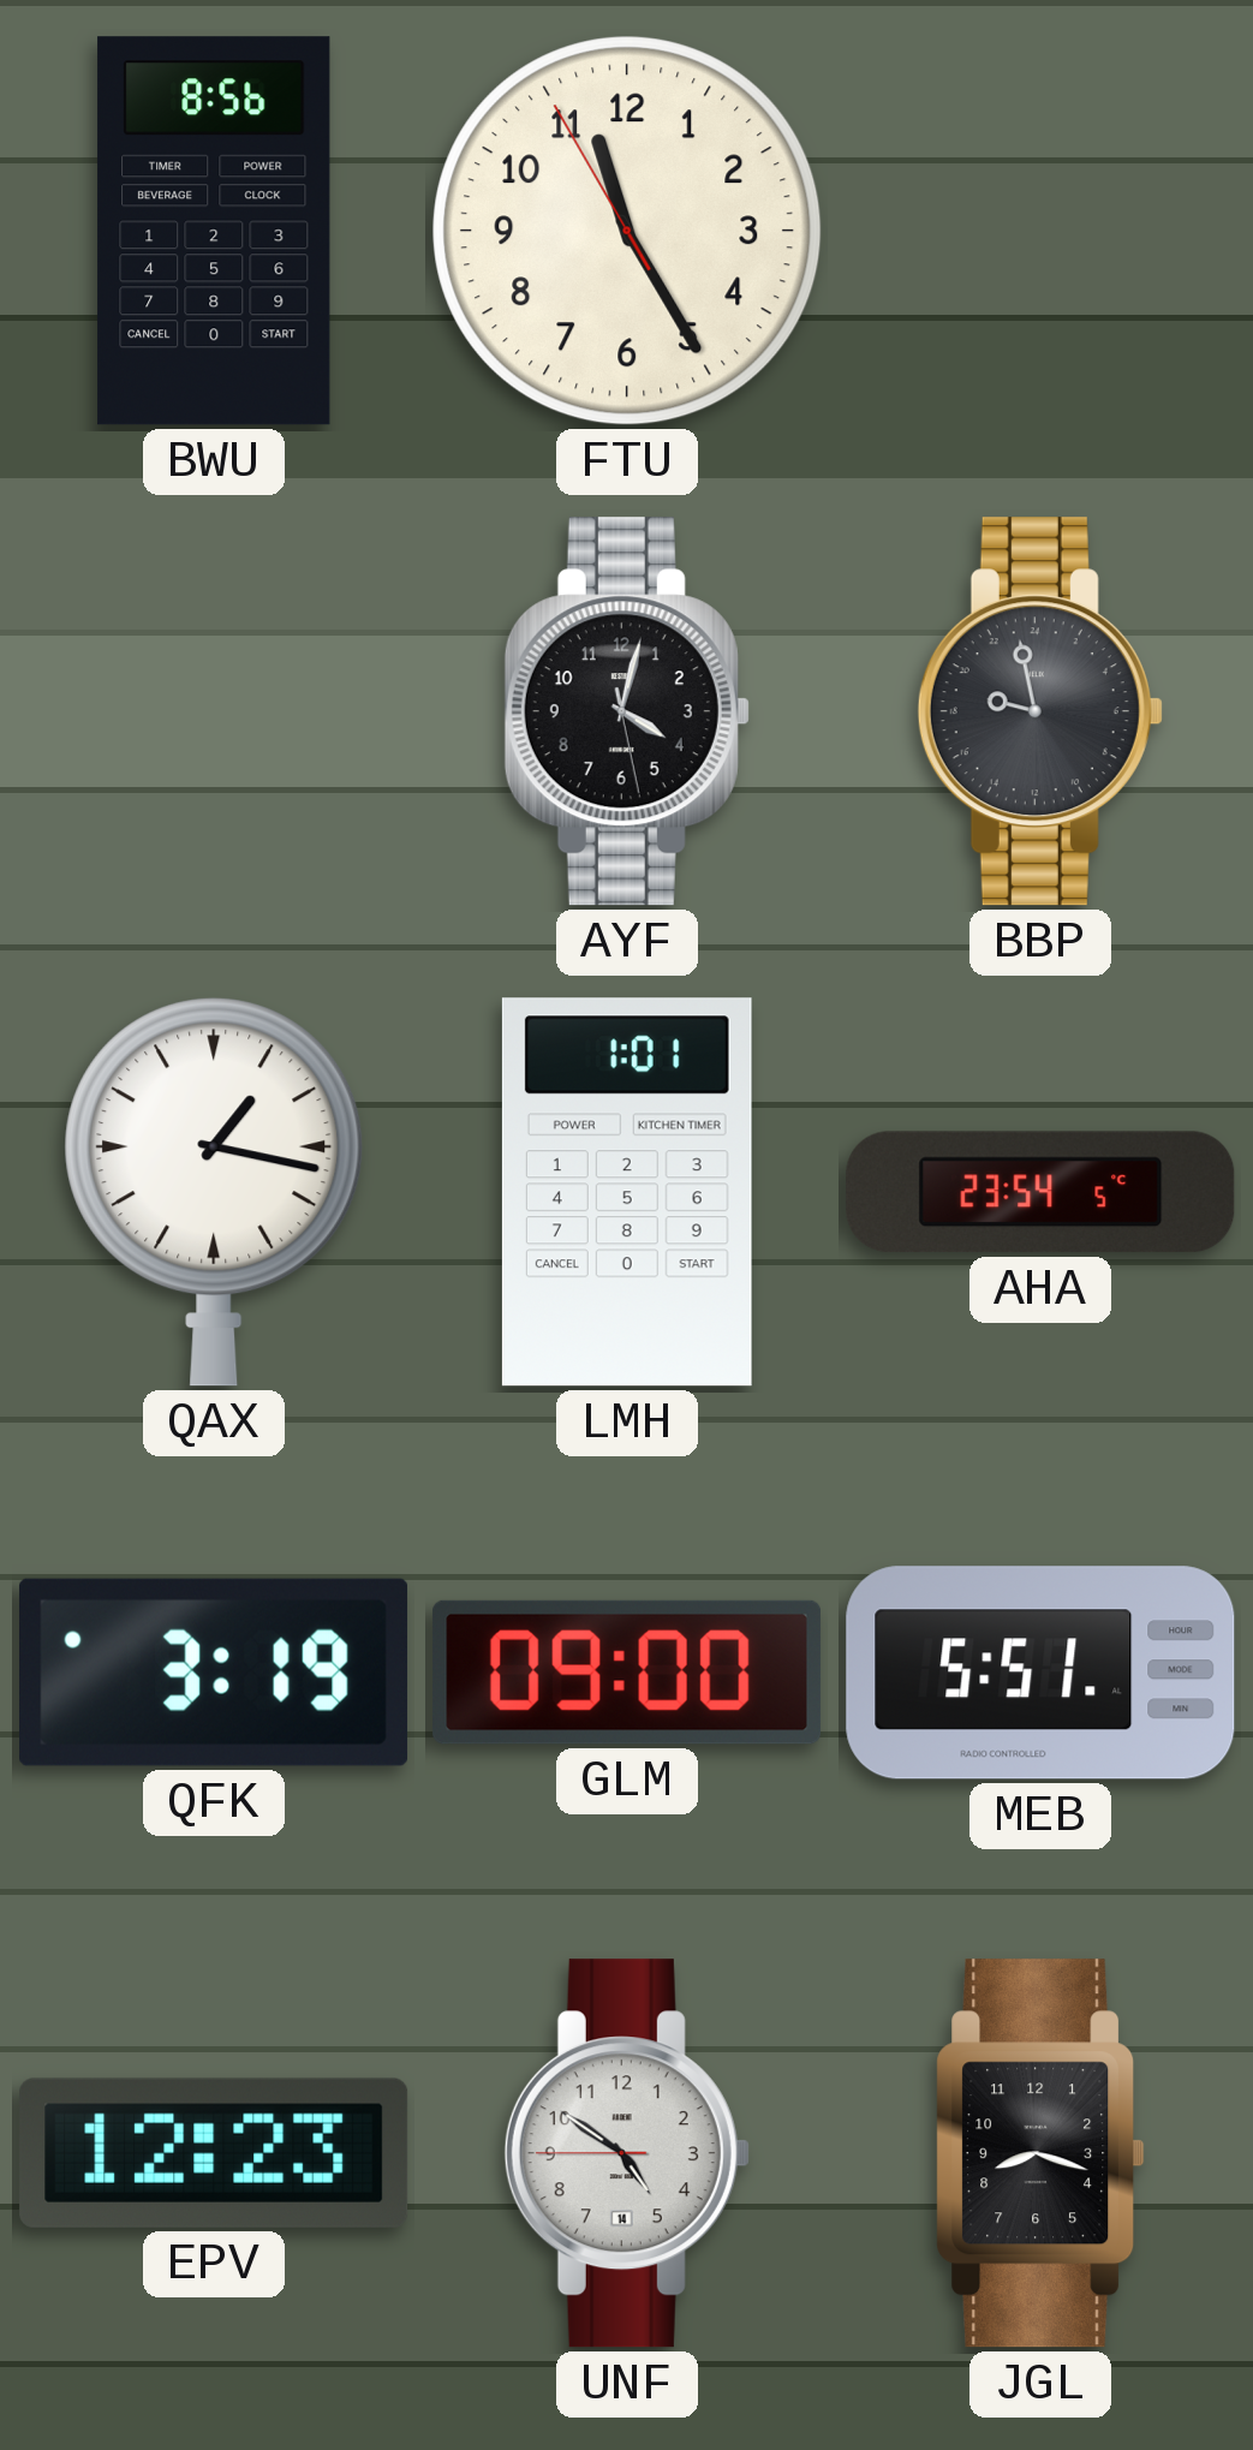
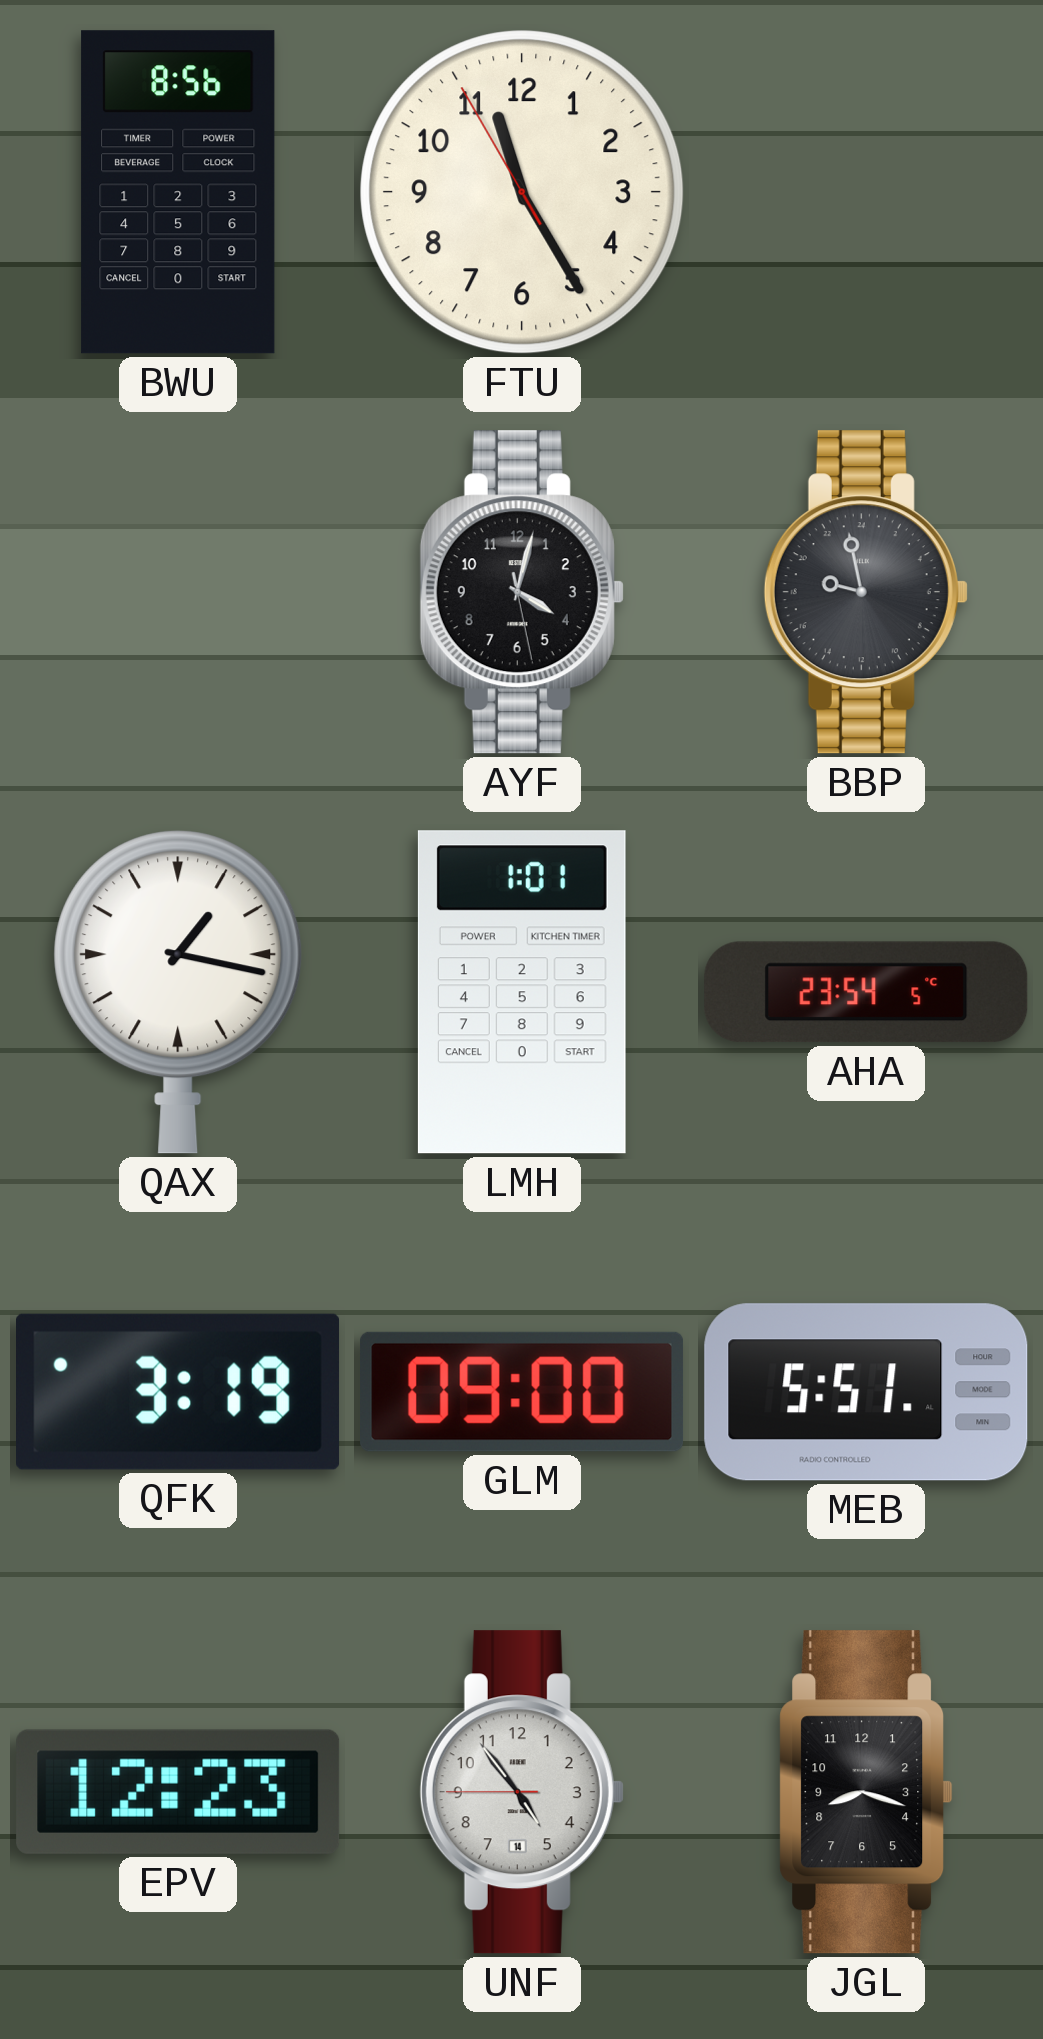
UNF: 4:50 -> 4:53
